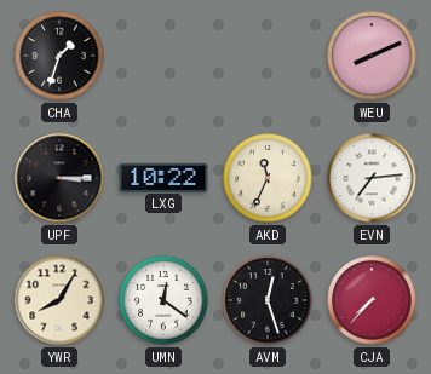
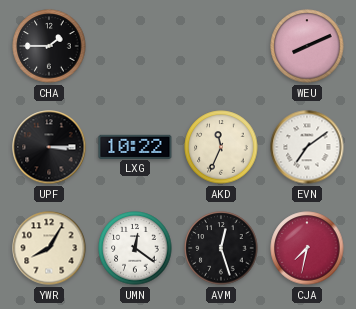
CHA: 1:33 -> 1:45
EVN: 7:14 -> 7:09
CJA: 7:37 -> 7:32
